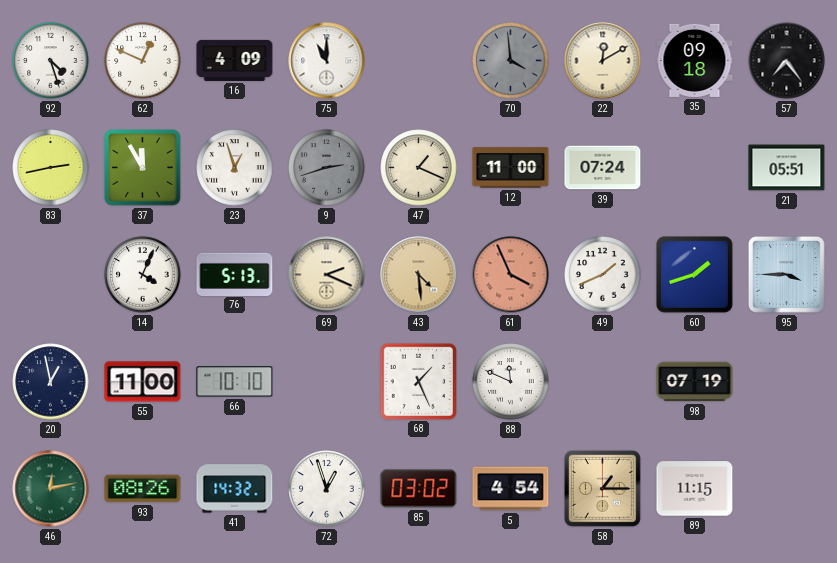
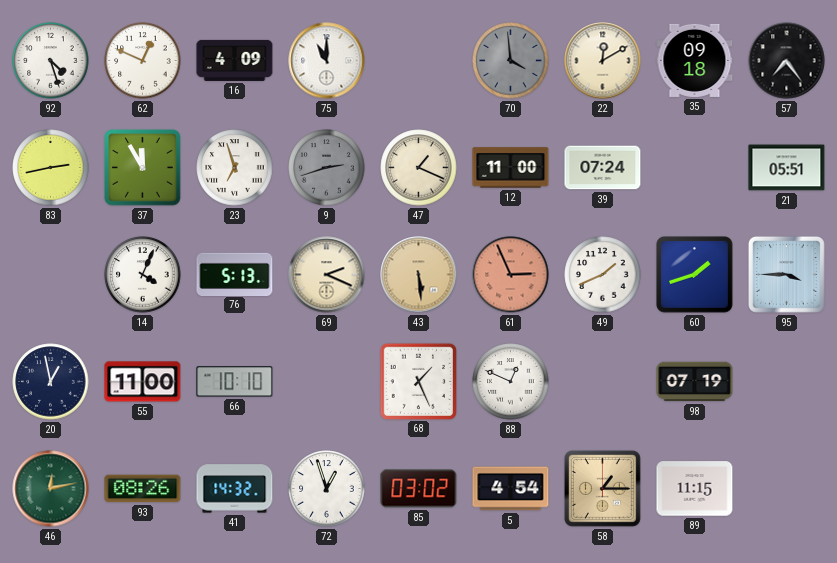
23: 12:57 -> 6:57
43: 4:29 -> 5:29
61: 3:56 -> 2:56
88: 11:49 -> 12:49
